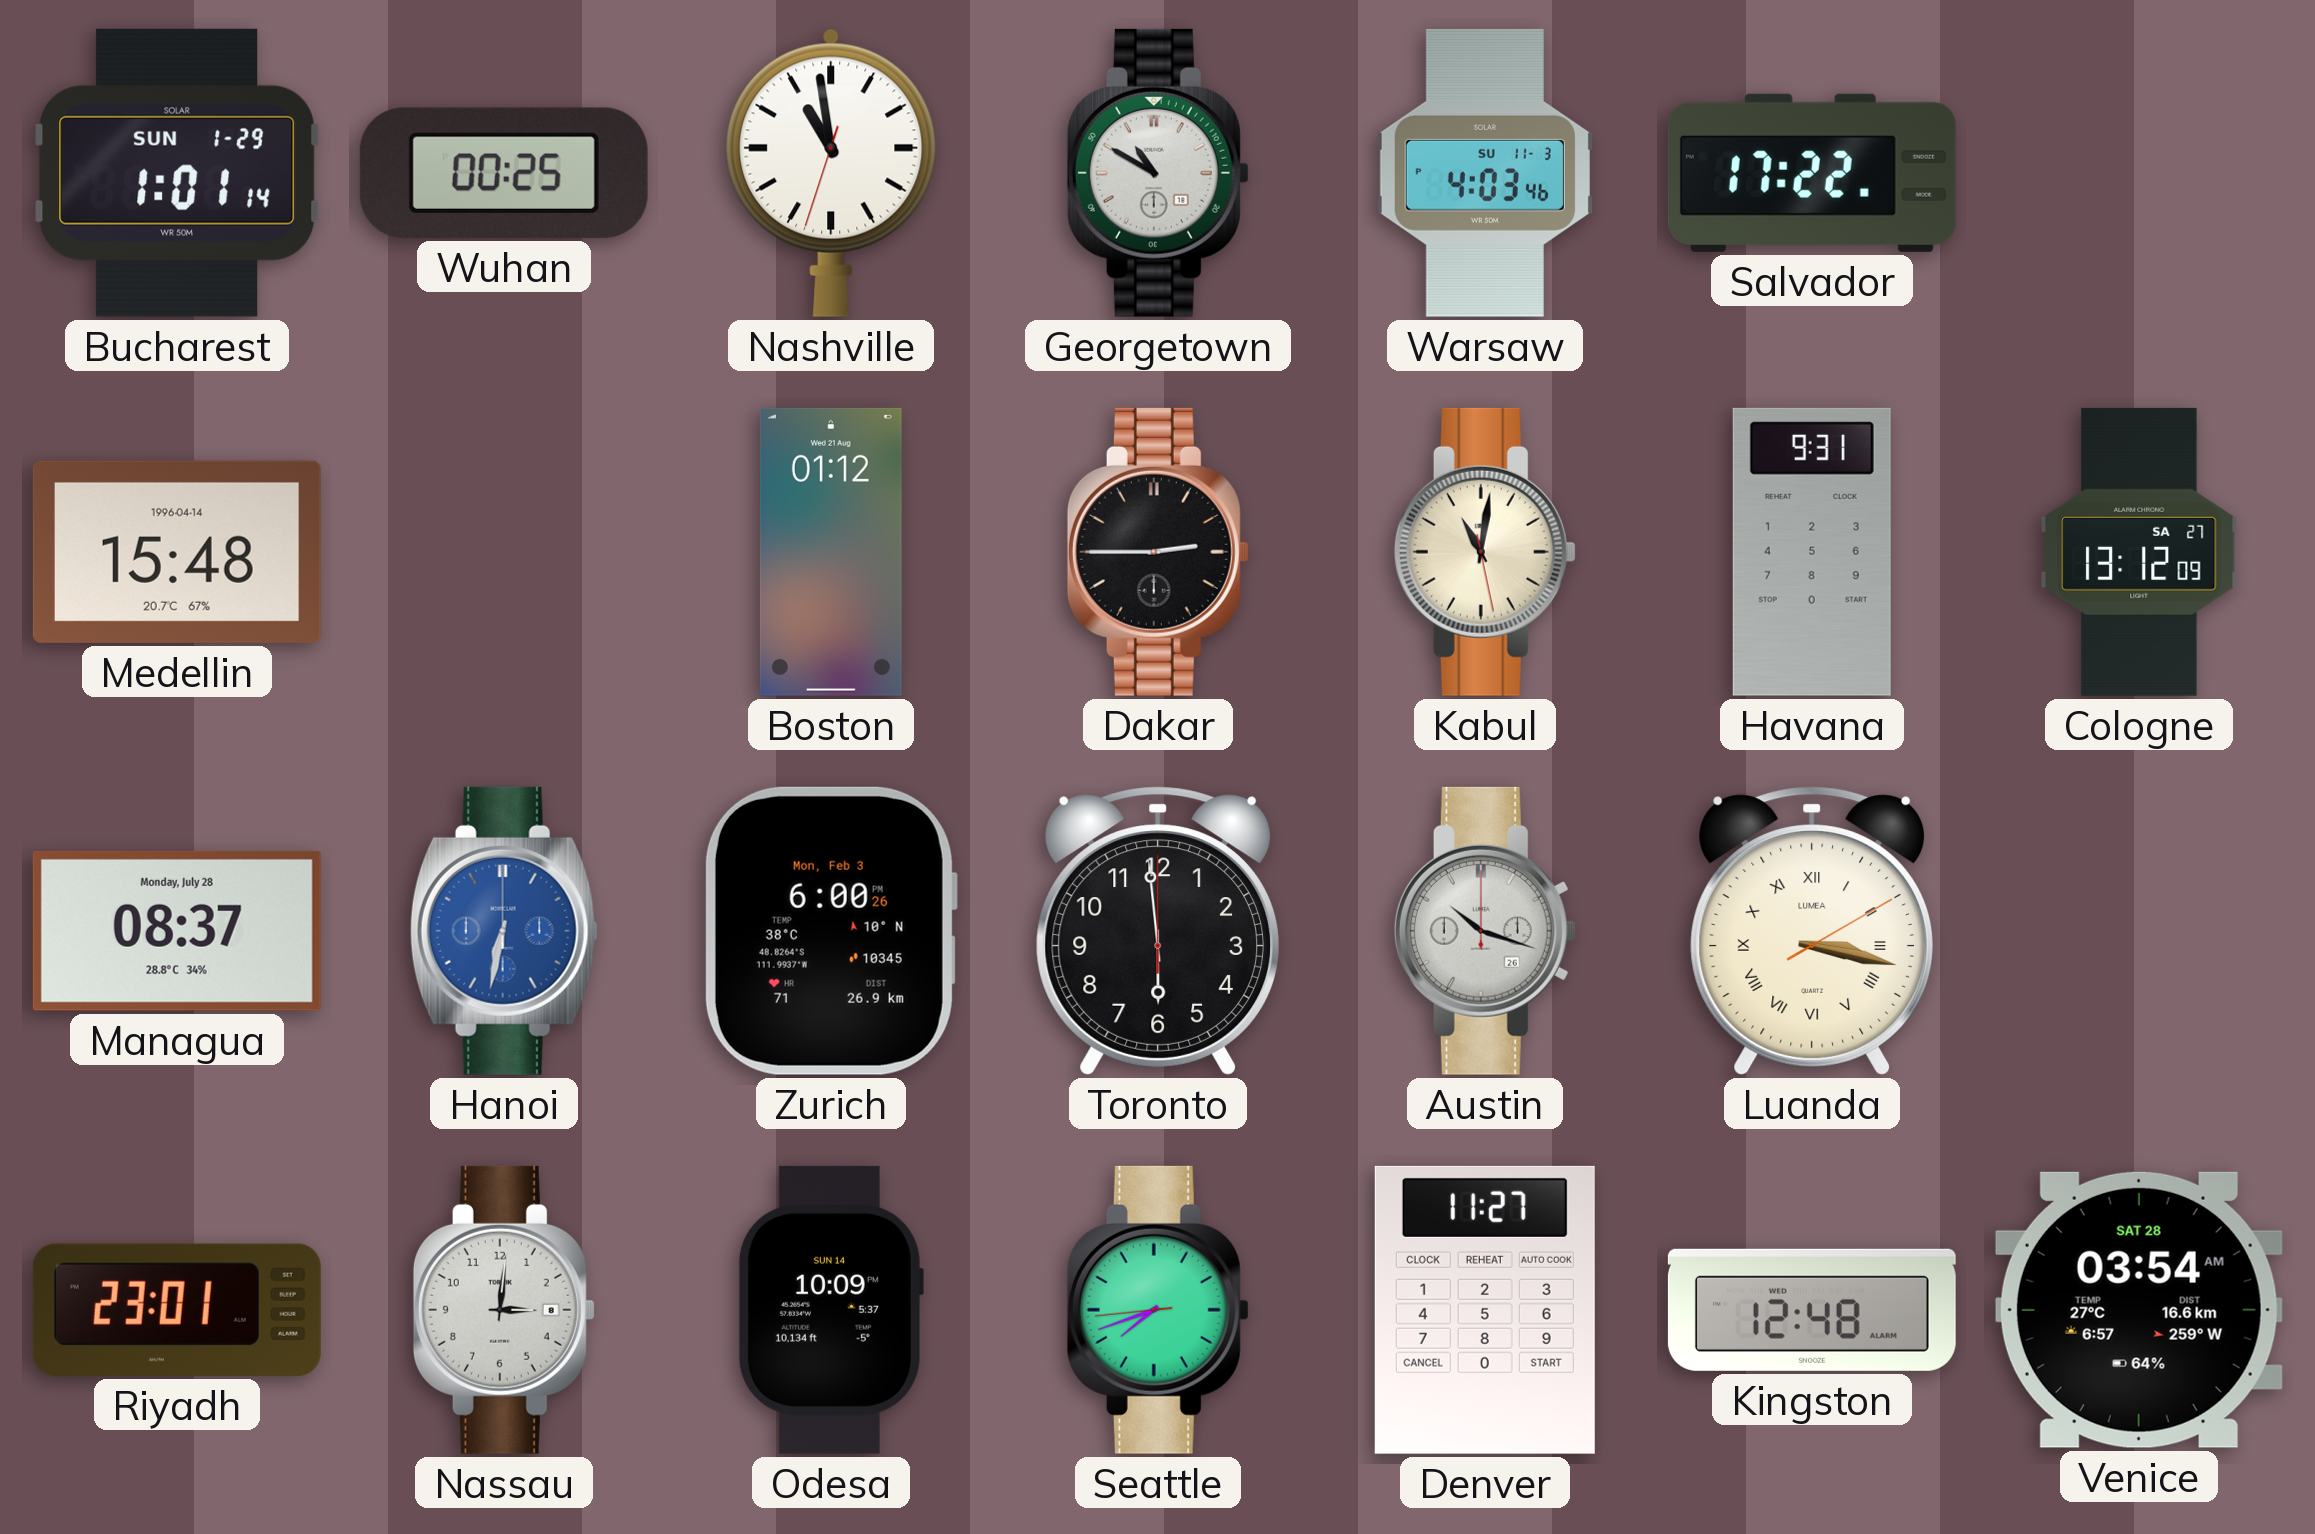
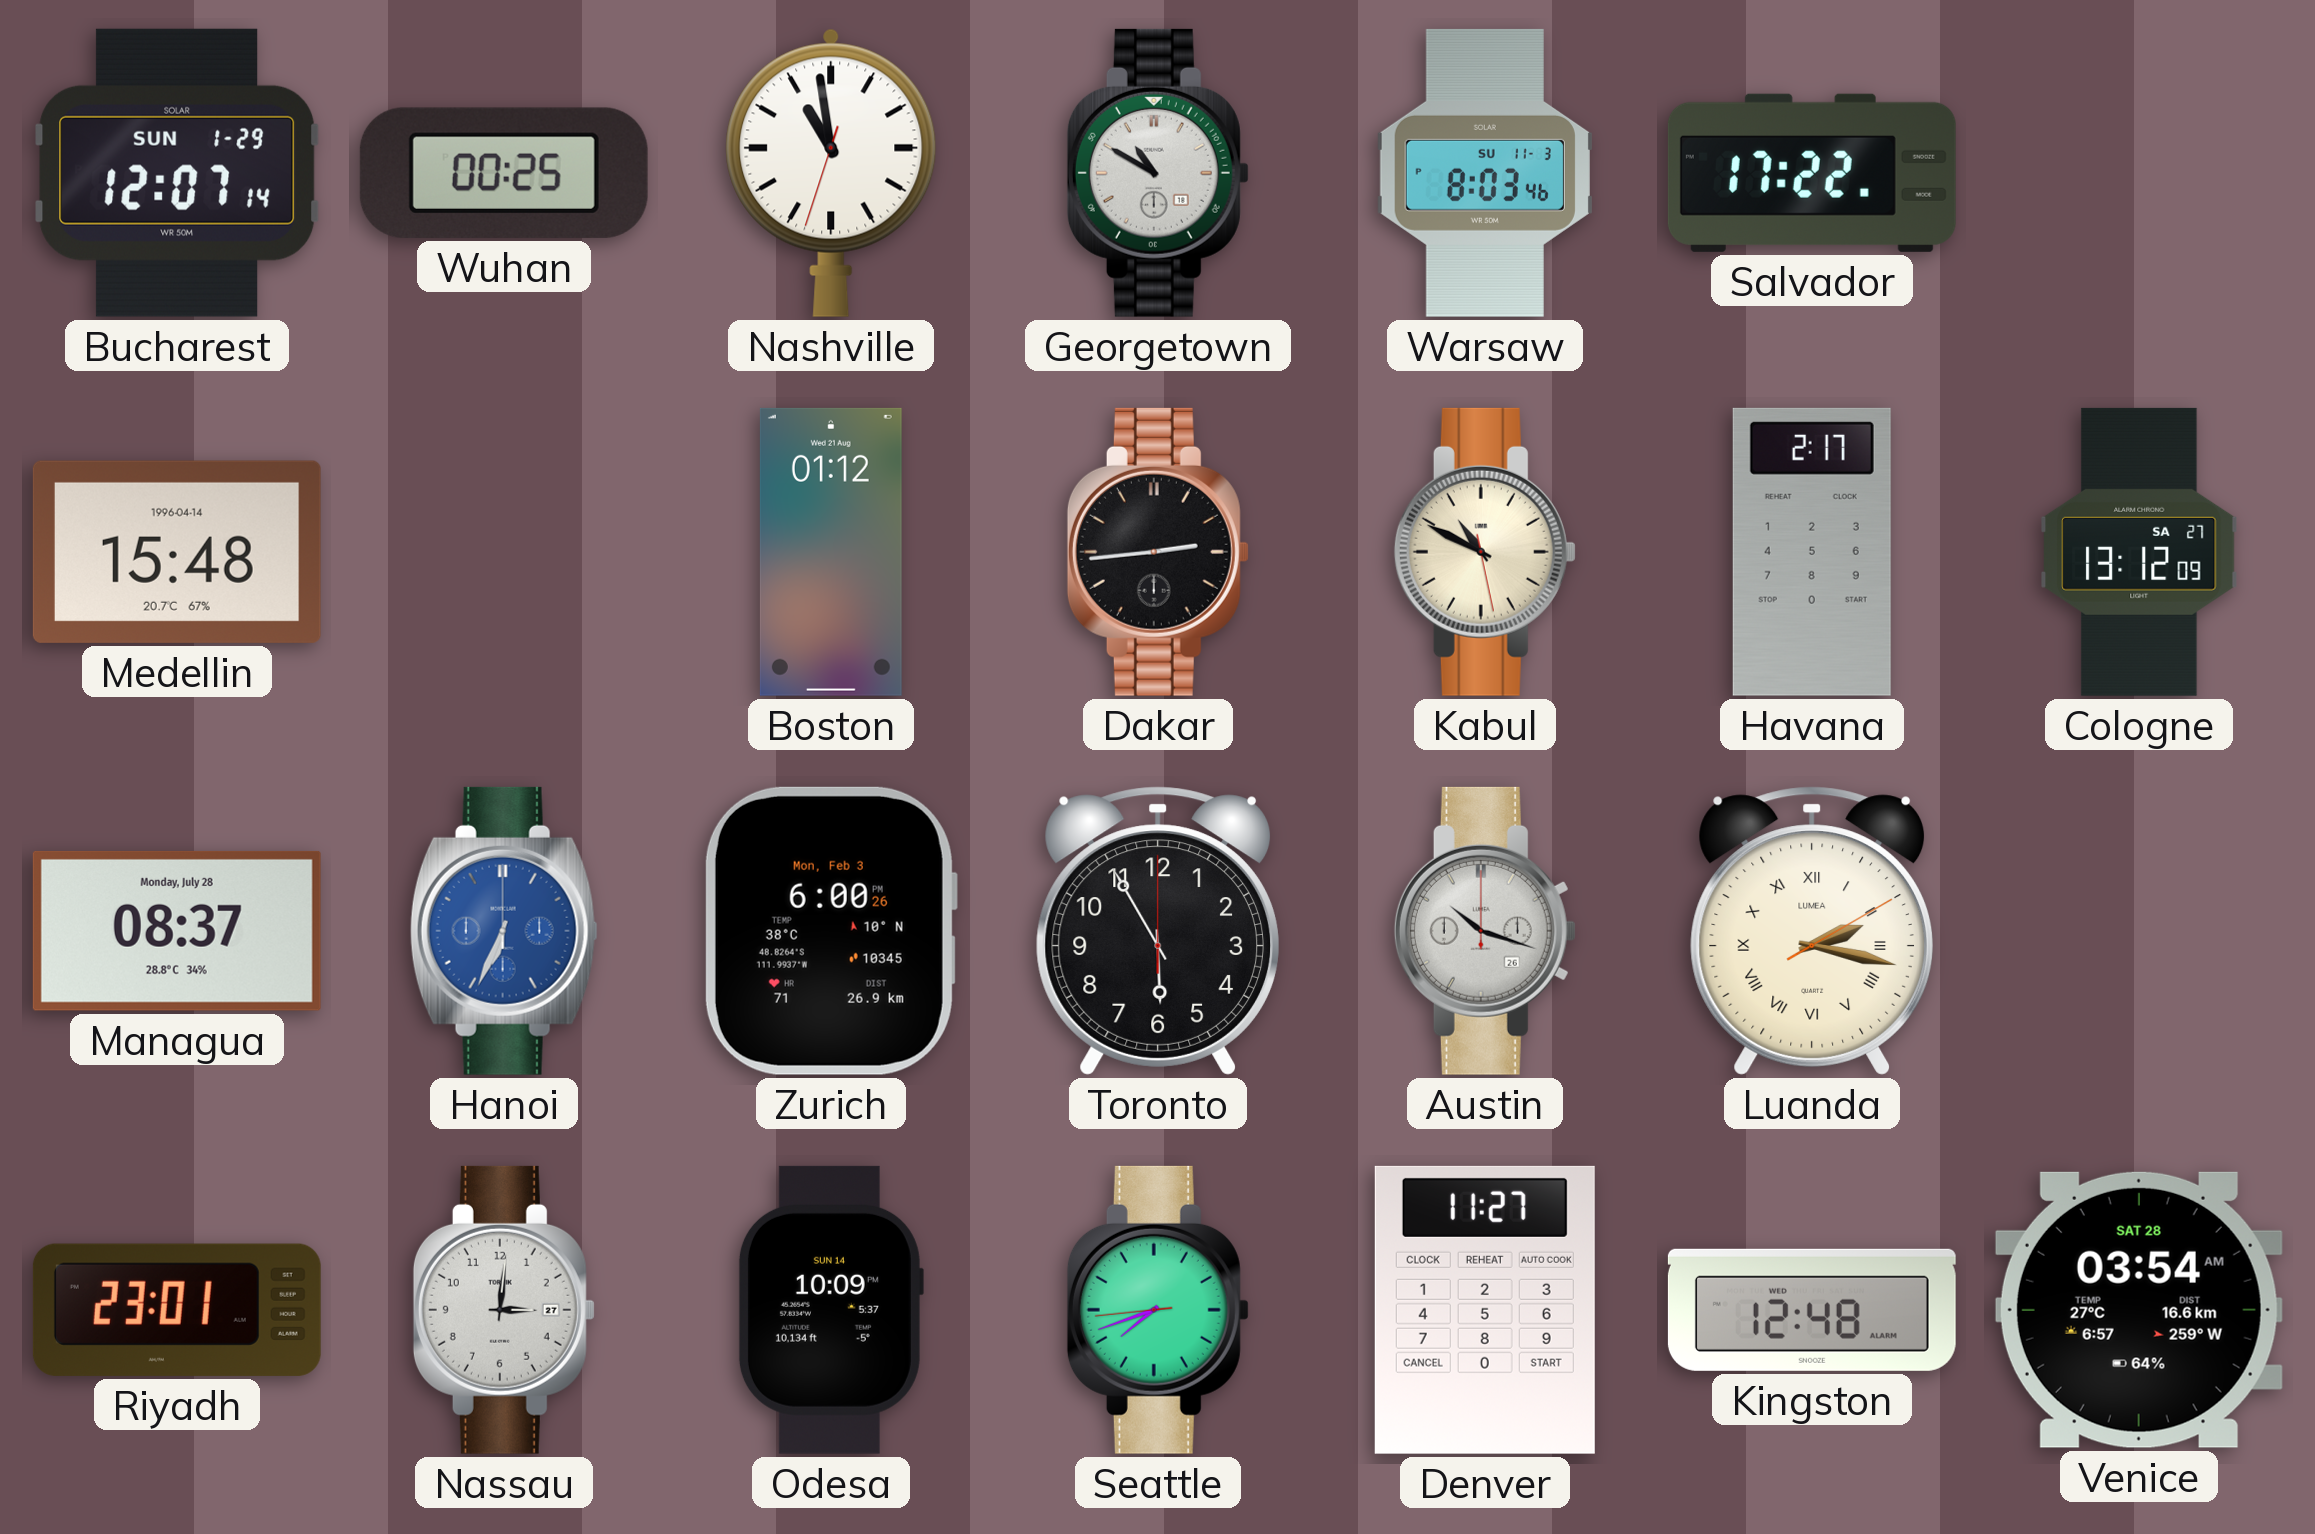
Bucharest: 1:01 -> 12:07
Warsaw: 4:03 -> 8:03
Dakar: 2:45 -> 2:44
Kabul: 11:01 -> 10:49
Havana: 9:31 -> 2:17
Hanoi: 6:32 -> 6:34
Toronto: 5:59 -> 5:55
Luanda: 3:17 -> 2:17
Nassau date: 8 -> 27
